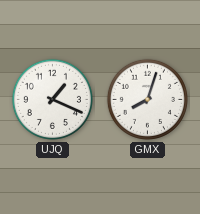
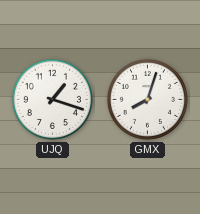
UJQ: 1:19 -> 1:18
